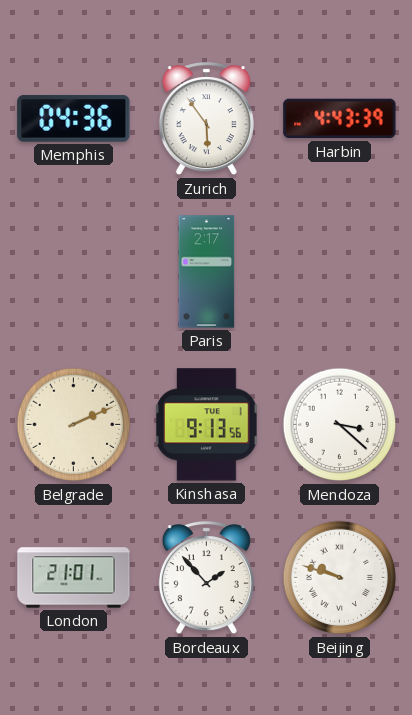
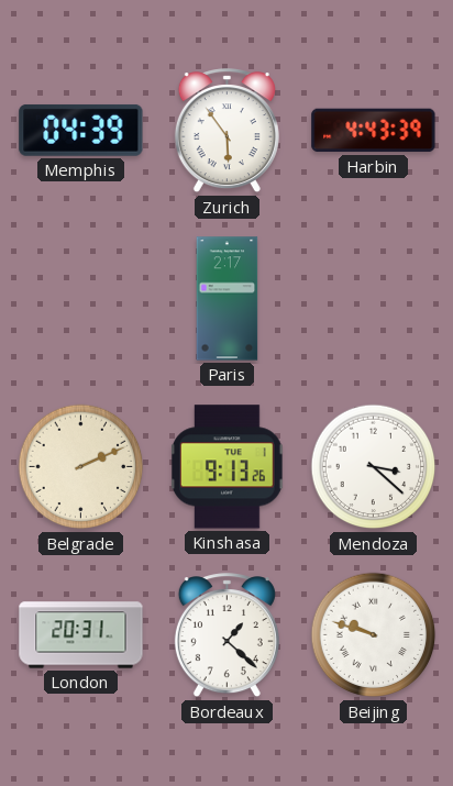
Memphis: 04:36 -> 04:39
Kinshasa: 9:13:56 -> 9:13:26
London: 21:01 -> 20:31
Bordeaux: 1:53 -> 1:22
